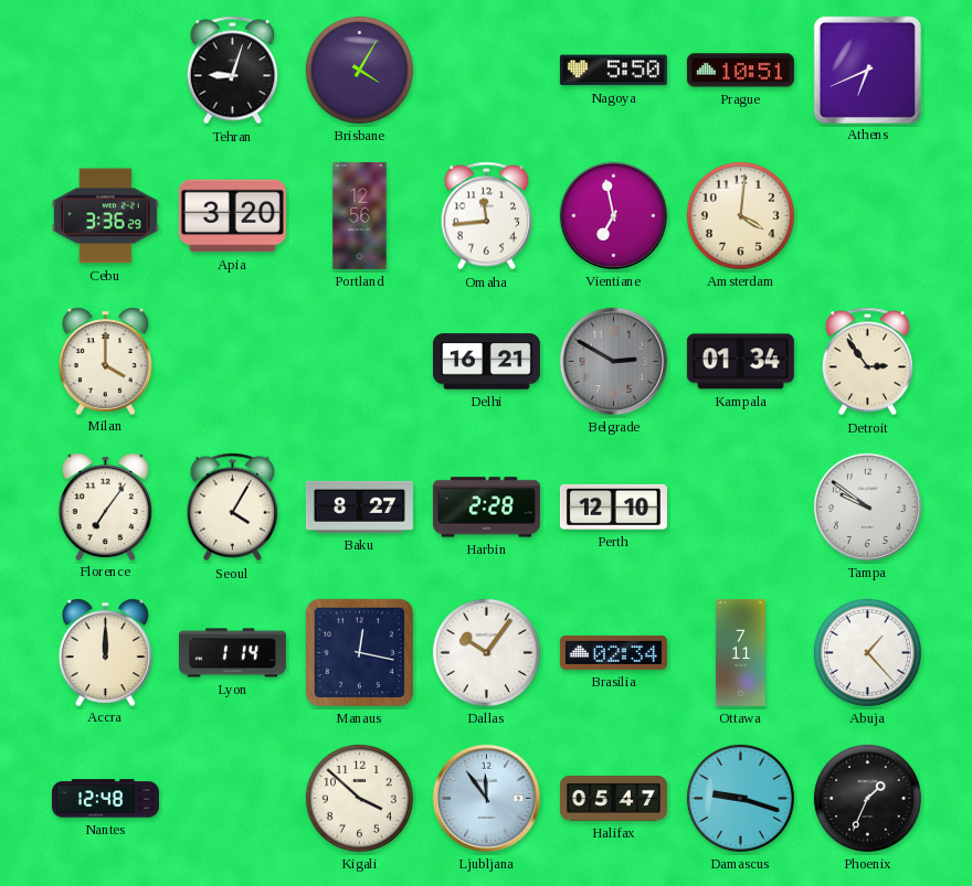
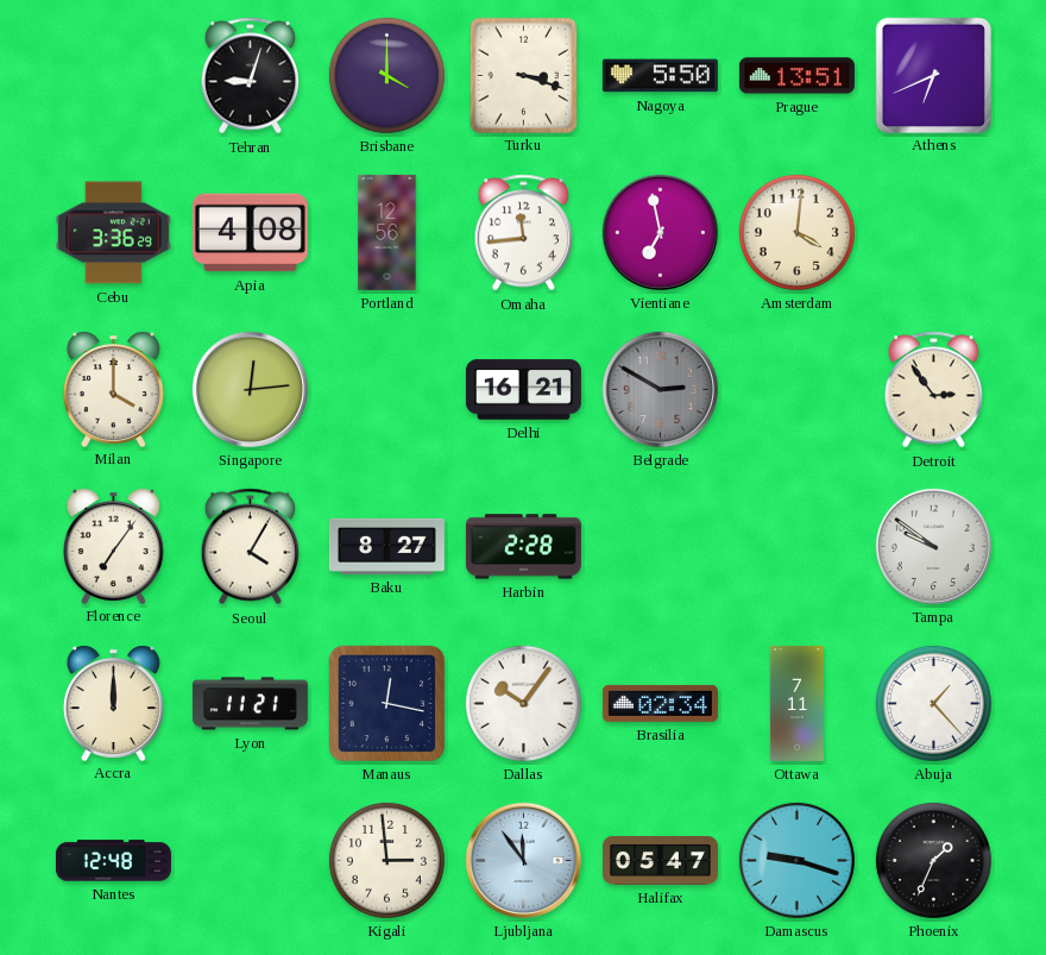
Brisbane: 4:05 -> 4:00
Turku: none -> 3:18
Prague: 10:51 -> 13:51
Apia: 3:20 -> 4:08
Singapore: none -> 12:14
Kampala: 01:34 -> none
Perth: 12:10 -> none
Lyon: 1:14 -> 11:21
Kigali: 3:52 -> 2:59
